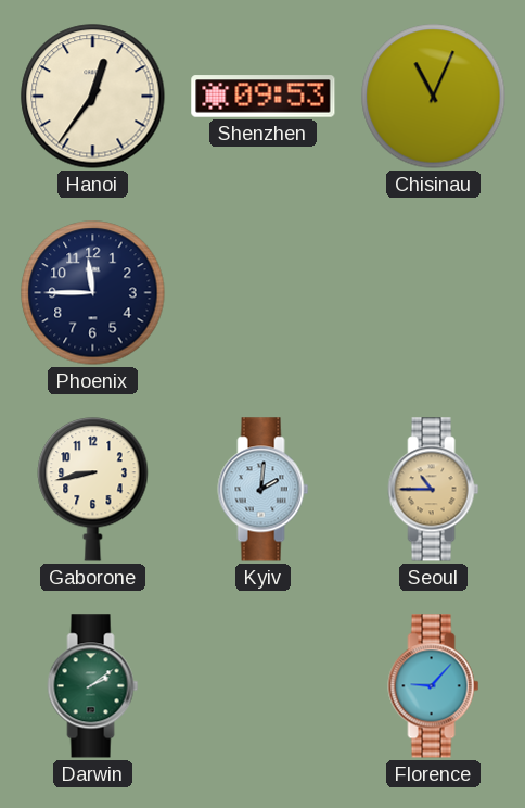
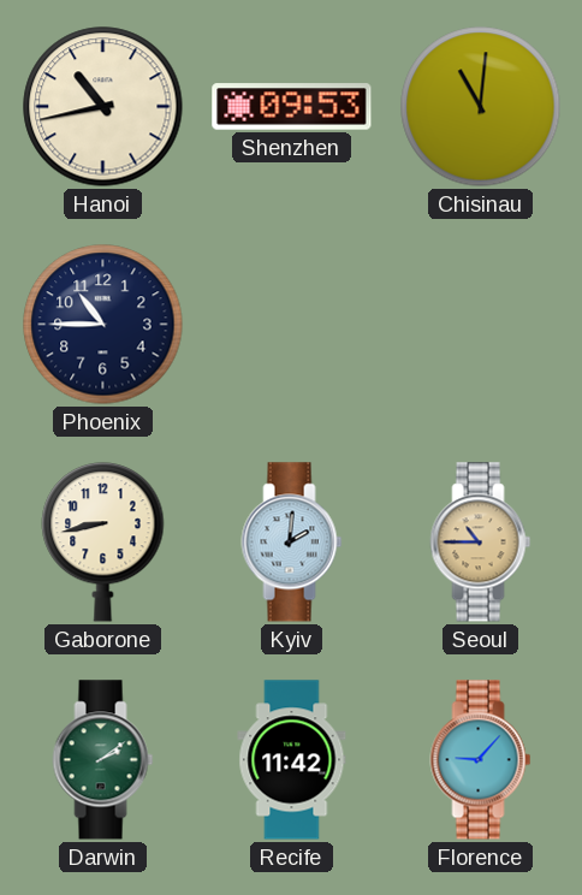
Hanoi: 12:36 -> 10:43
Chisinau: 11:04 -> 11:01
Phoenix: 11:45 -> 10:45
Recife: none -> 11:42
